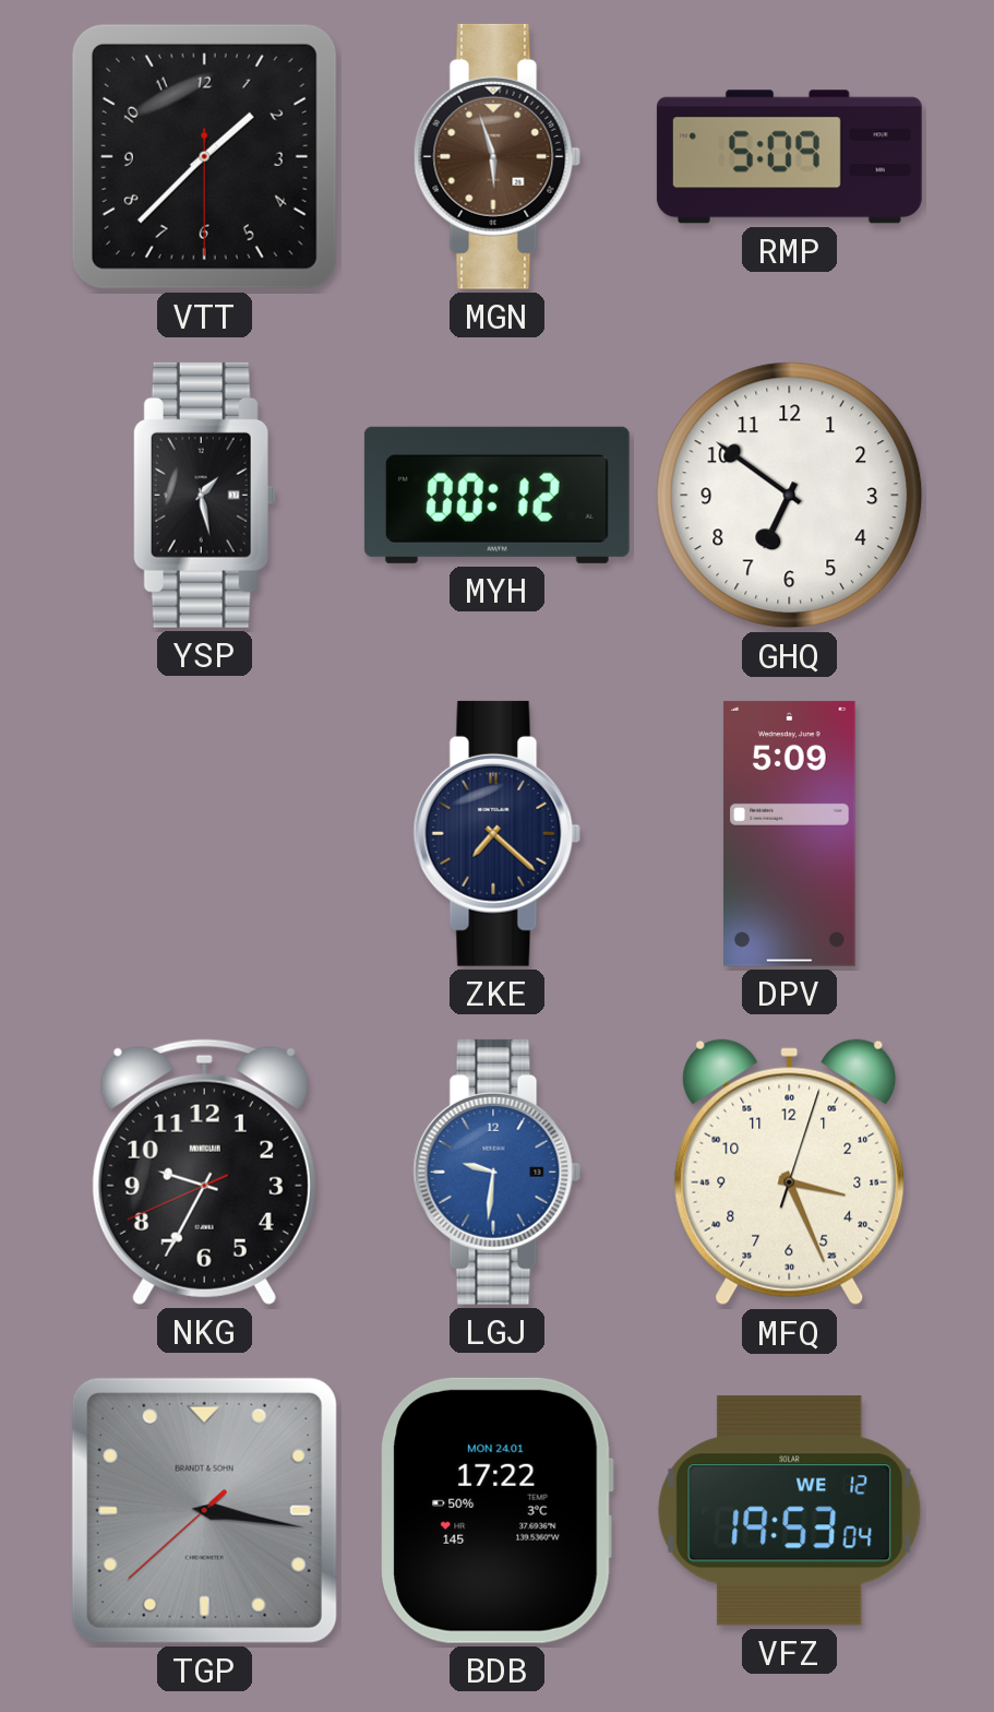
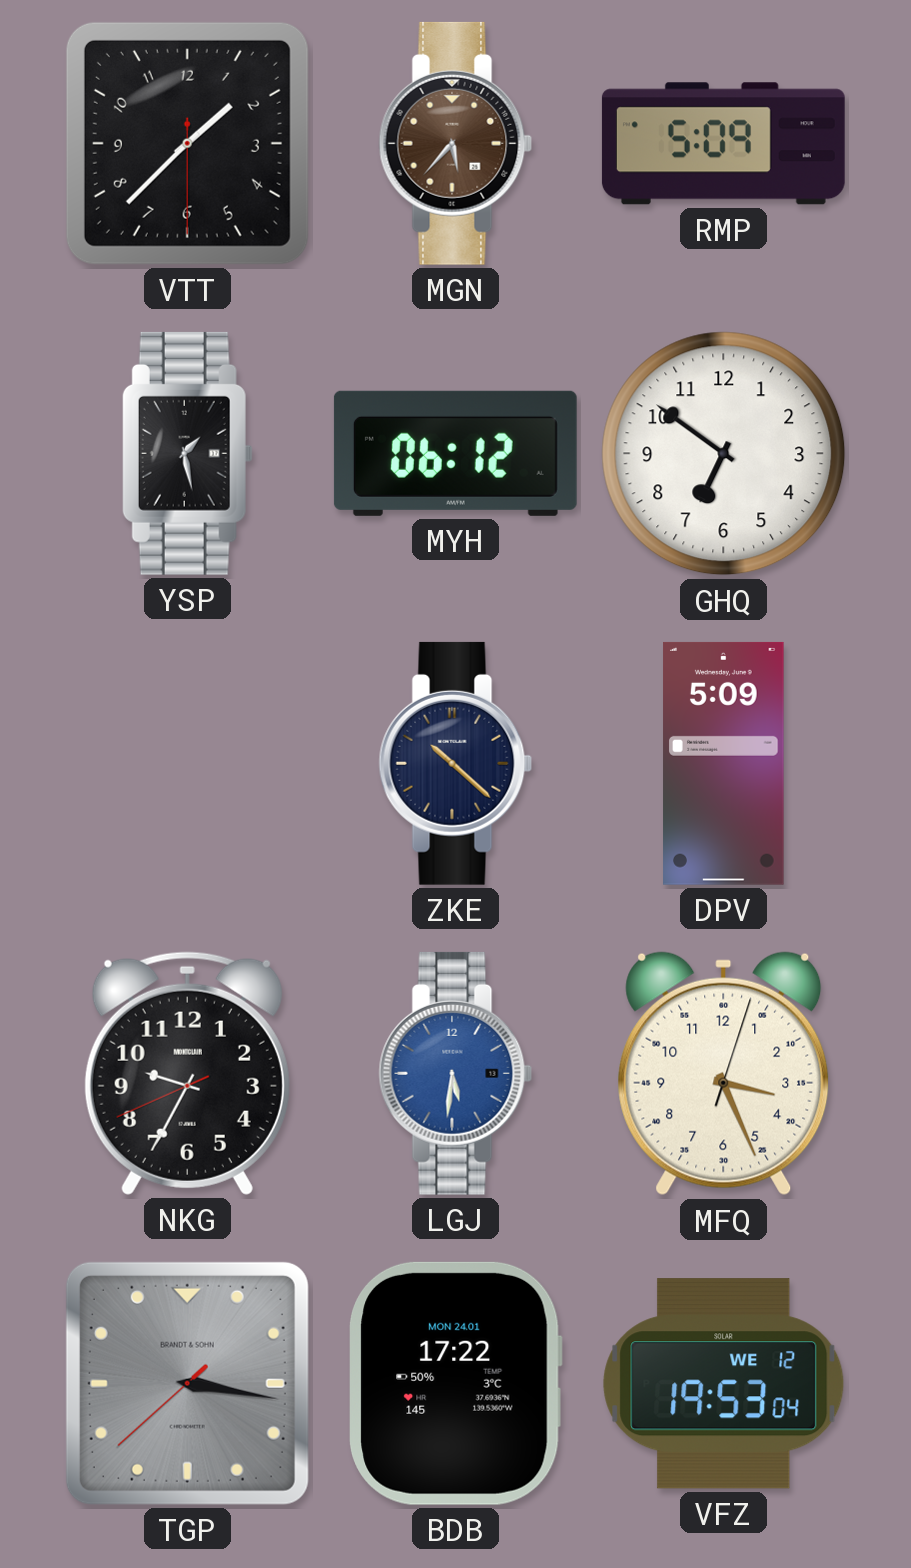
MGN: 5:57 -> 5:37
MYH: 00:12 -> 06:12
ZKE: 7:22 -> 10:22
LGJ: 9:31 -> 5:31
